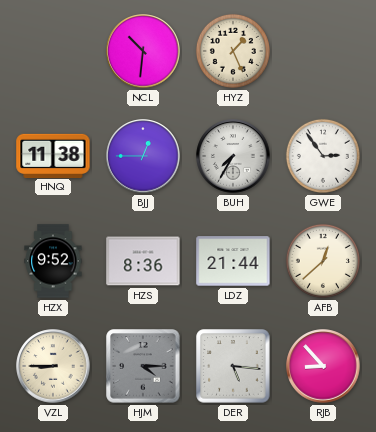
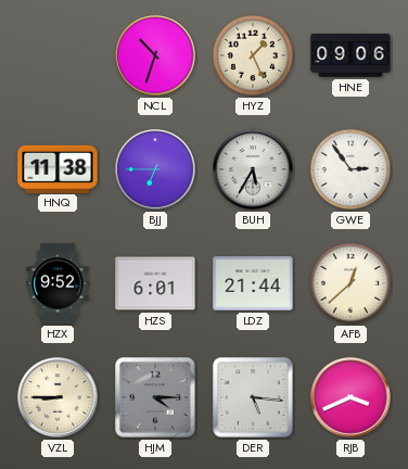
NCL: 10:31 -> 10:33
HNE: none -> 09:06
BJJ: 12:45 -> 6:45
BUH: 7:35 -> 5:35
HZS: 8:36 -> 6:01
RJB: 8:53 -> 3:41
